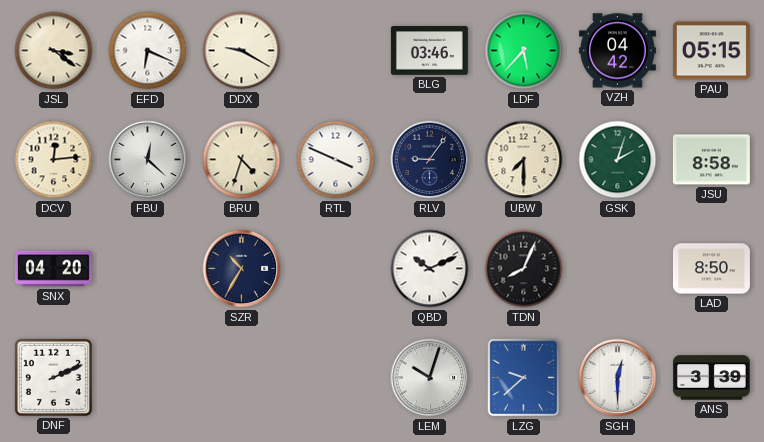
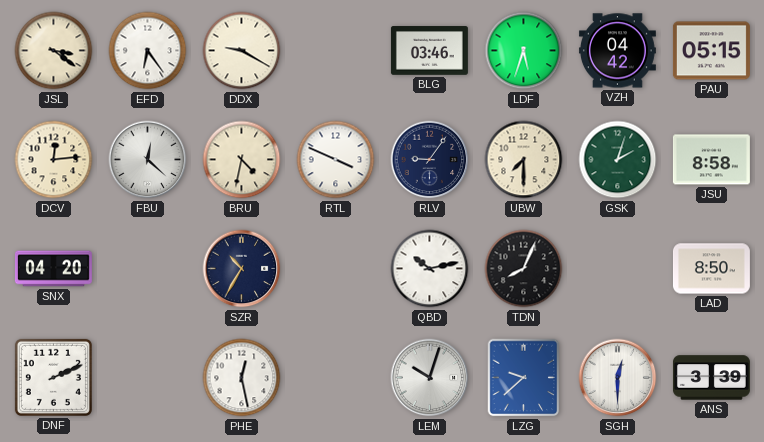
EFD: 6:19 -> 6:24
LDF: 5:37 -> 5:33
BRU: 4:33 -> 4:32
QBD: 10:11 -> 10:13
PHE: none -> 12:28
